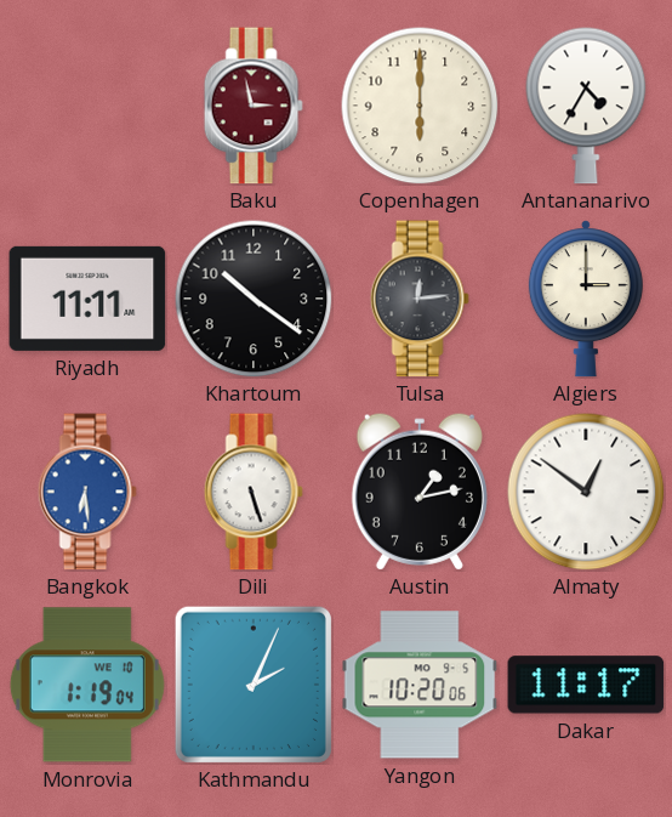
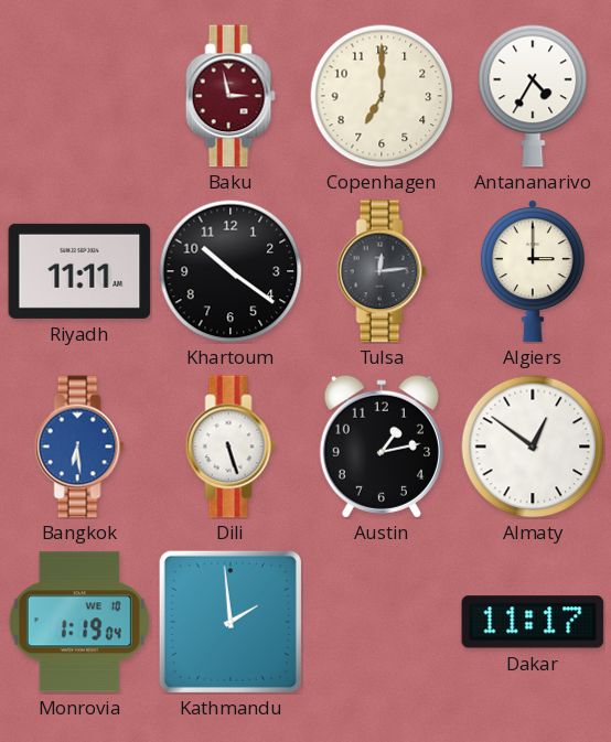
Copenhagen: 6:00 -> 7:00
Kathmandu: 2:04 -> 1:59
Yangon: 10:20 -> none
